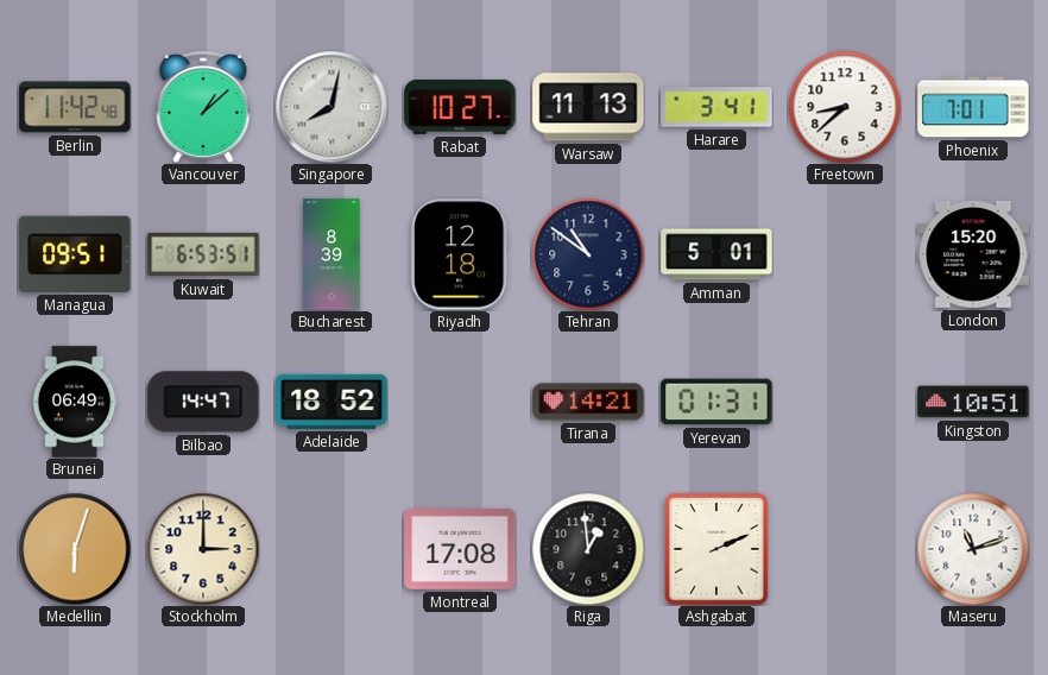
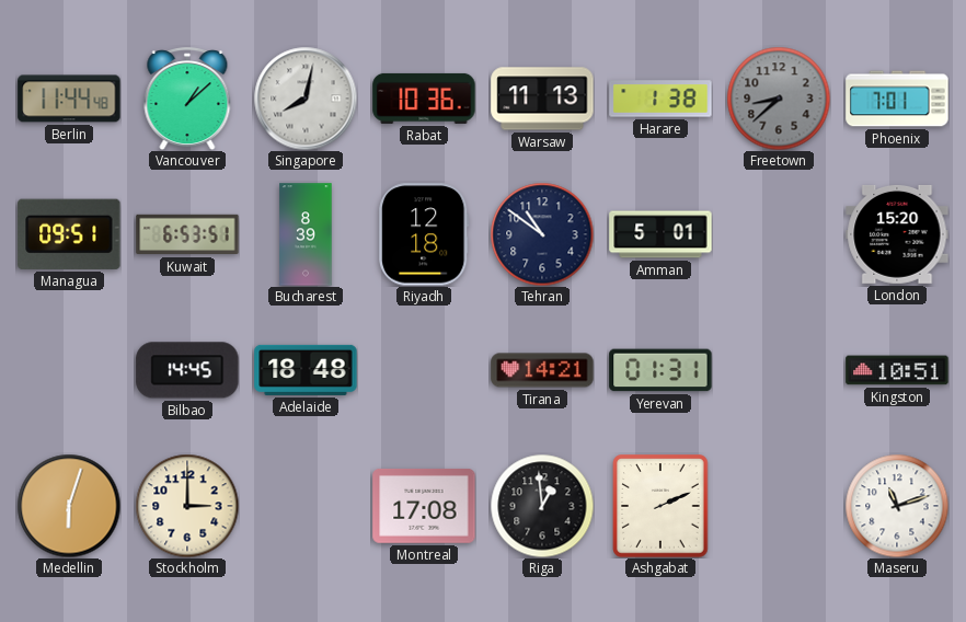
Berlin: 11:42 -> 11:44
Rabat: 10:27 -> 10:36
Harare: 3:41 -> 1:38
Freetown dial: white -> grey
Brunei: 06:49 -> none
Bilbao: 14:47 -> 14:45
Adelaide: 18:52 -> 18:48
